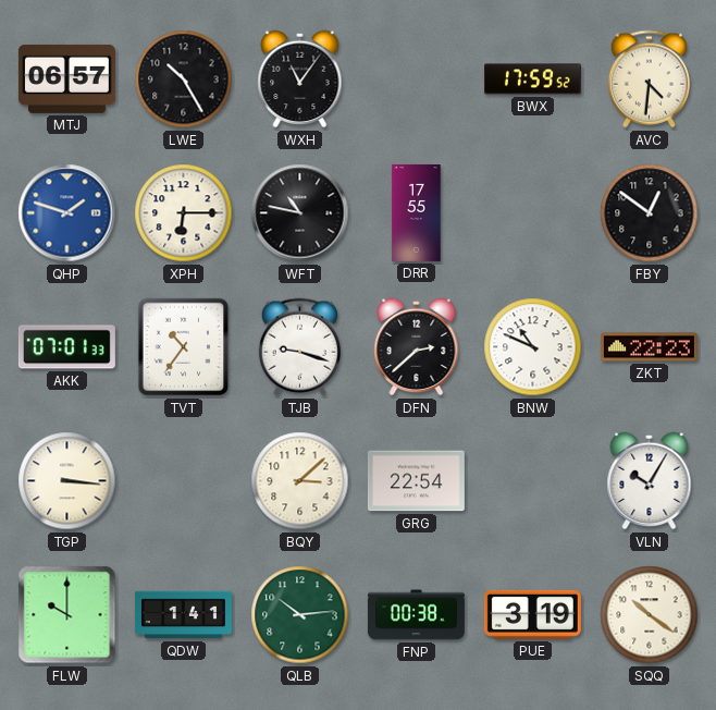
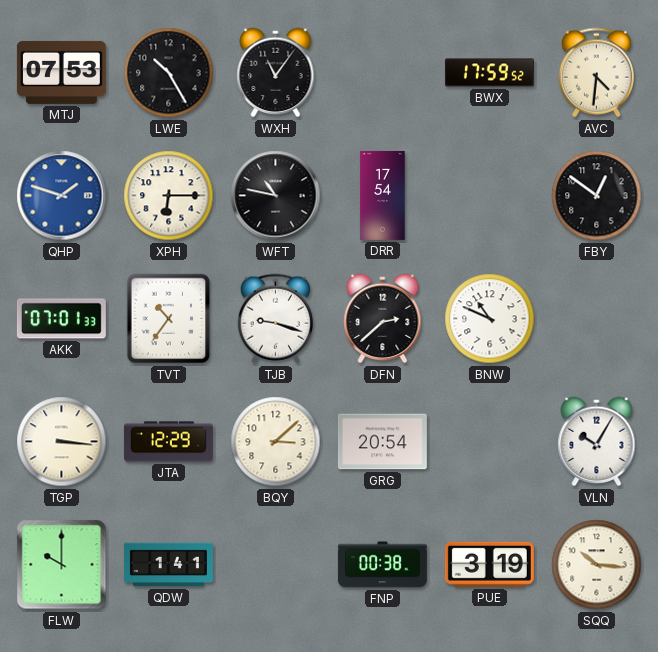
MTJ: 06:57 -> 07:53
DRR: 17:55 -> 17:54
ZKT: 22:23 -> none
JTA: none -> 12:29
GRG: 22:54 -> 20:54
QLB: 10:14 -> none
SQQ: 10:21 -> 10:16
